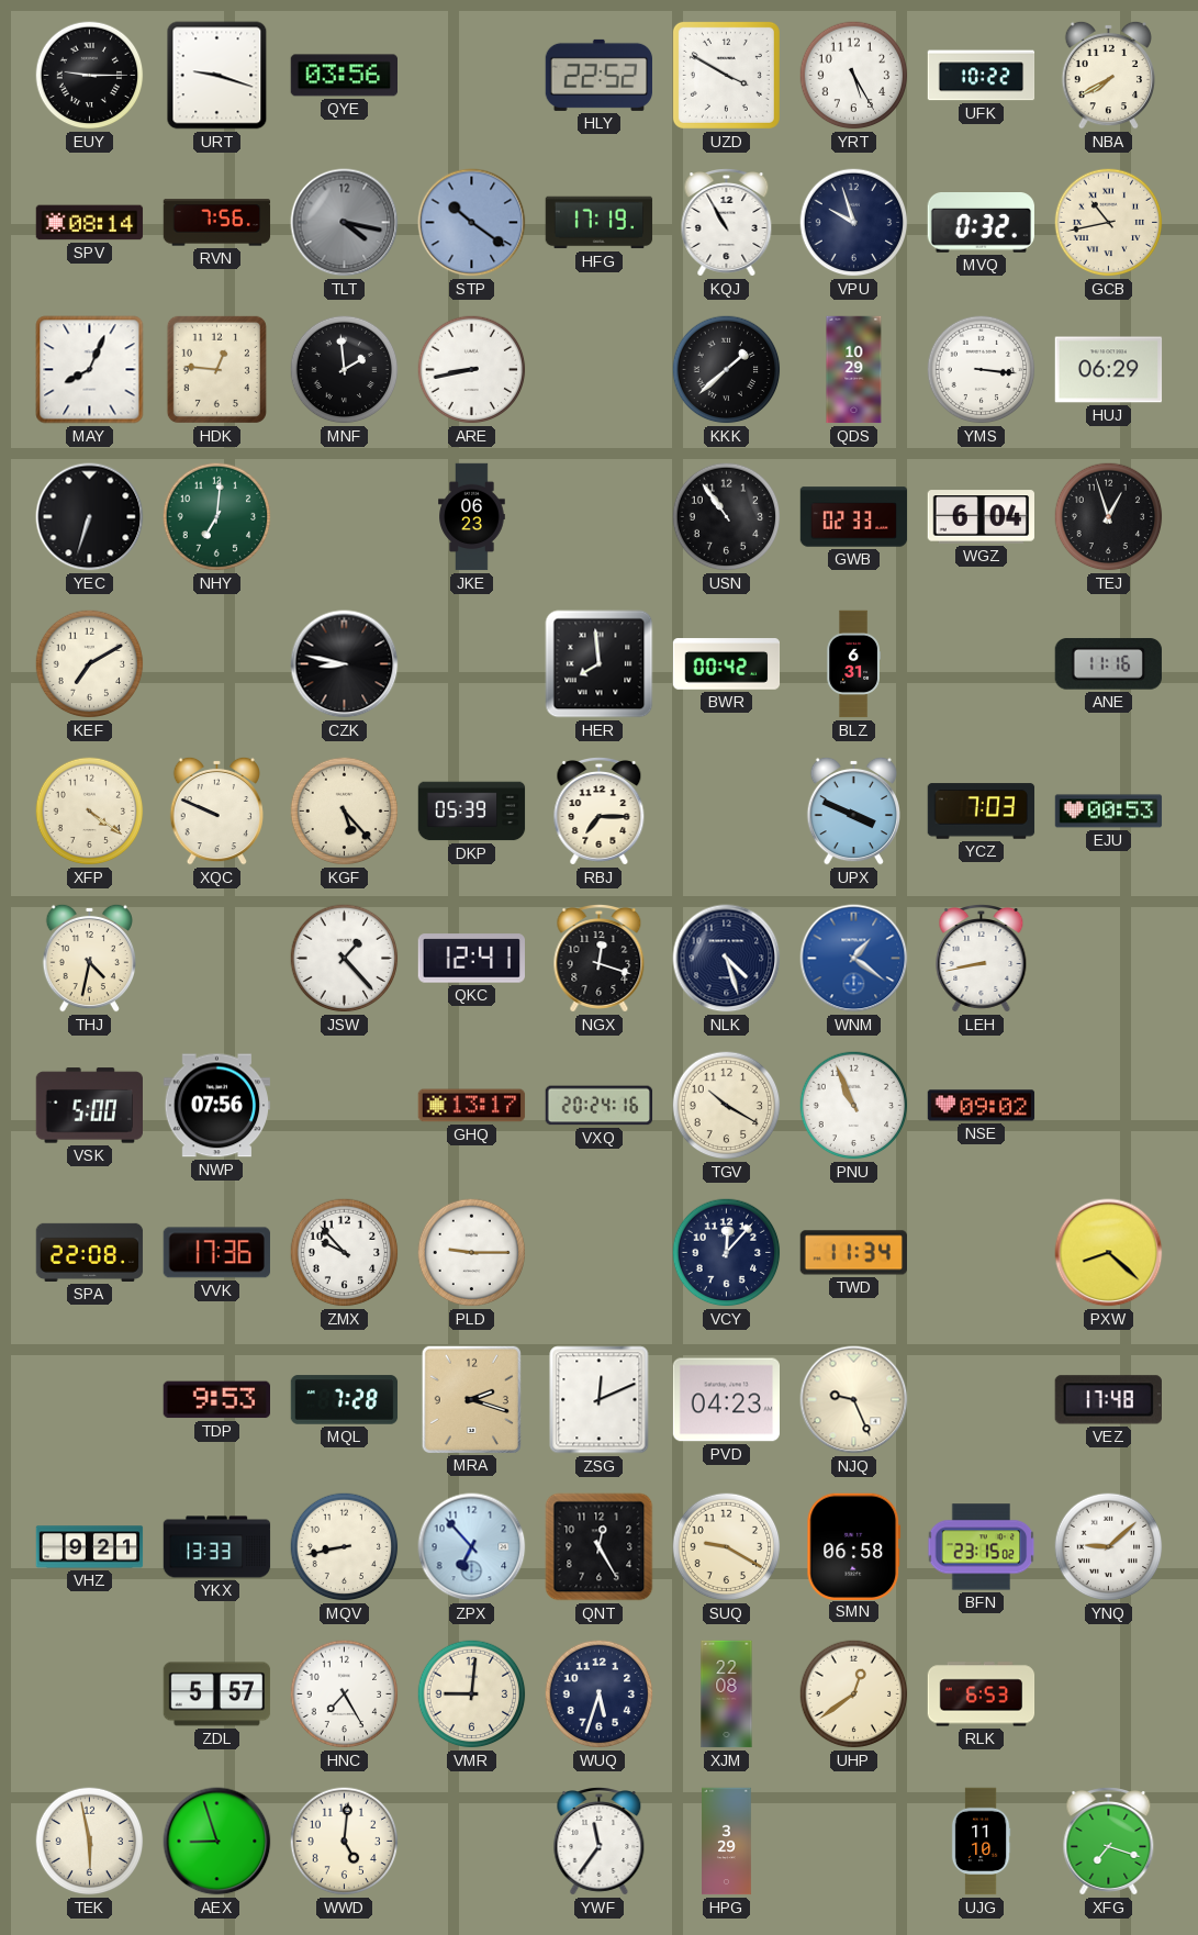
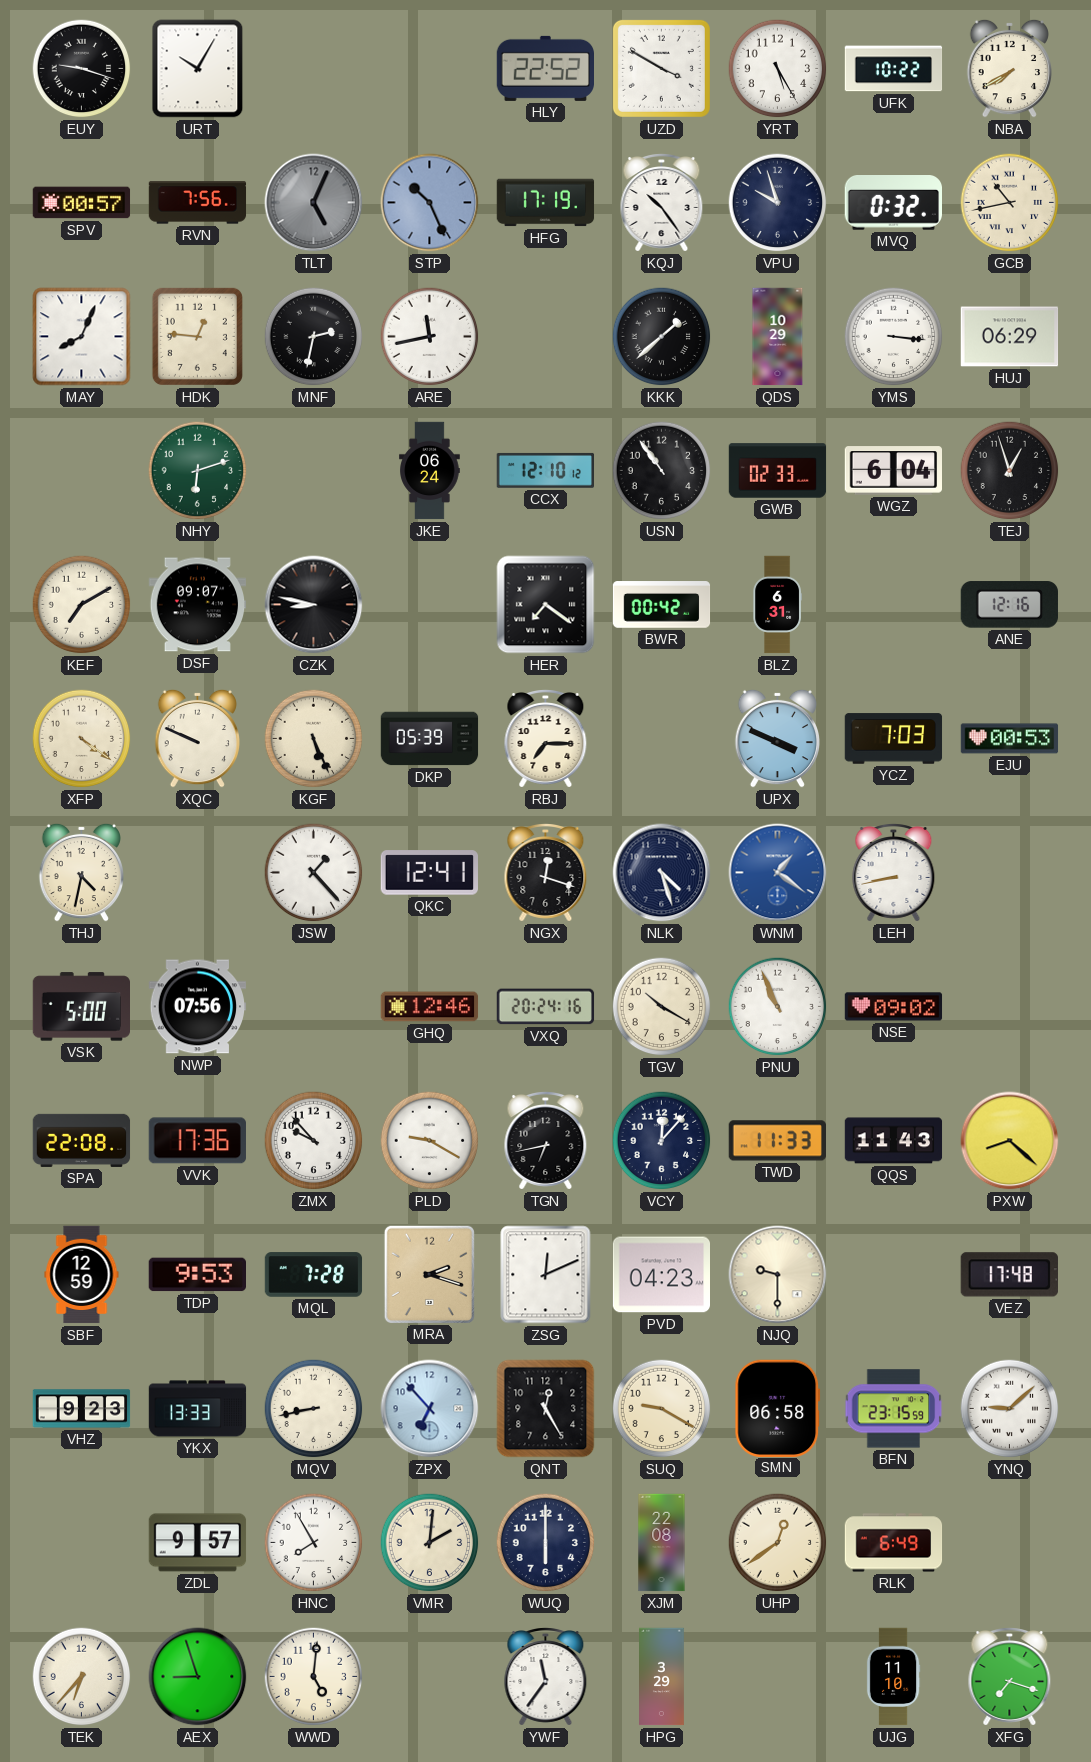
EUY: 9:15 -> 9:18
URT: 9:18 -> 10:05
QYE: 03:56 -> none
SPV: 08:14 -> 00:57
TLT: 4:17 -> 5:04
STP: 10:21 -> 10:26
KQJ: 10:55 -> 10:24
MNF: 1:59 -> 2:32
ARE: 8:43 -> 11:43
YEC: 6:33 -> none
NHY: 7:01 -> 6:12
JKE: 06:23 -> 06:24
CCX: none -> 12:10
DSF: none -> 09:07
HER: 7:59 -> 7:21
ANE: 11:16 -> 12:16
KGF: 5:23 -> 5:26
GHQ: 13:17 -> 12:46
PLD: 9:15 -> 9:20
TGN: none -> 6:43
TWD: 11:34 -> 11:33
QQS: none -> 11:43
SBF: none -> 12:59
NJQ: 9:26 -> 9:30
VHZ: 9:21 -> 9:23
BFN: 23:15:02 -> 23:15:59
ZDL: 5:57 -> 9:57
HNC: 7:25 -> 7:55
VMR: 9:01 -> 2:01
WUQ: 5:33 -> 6:00
RLK: 6:53 -> 6:49
TEK: 5:58 -> 6:37
